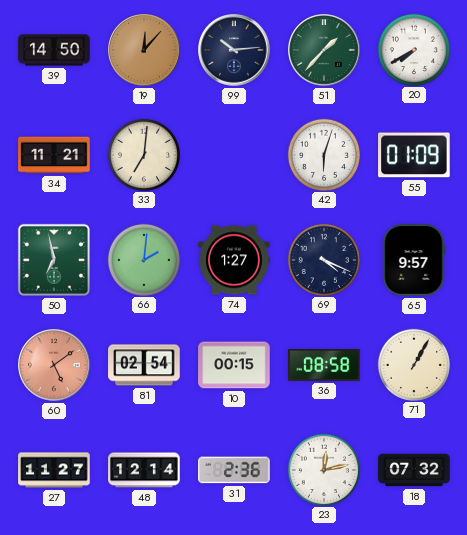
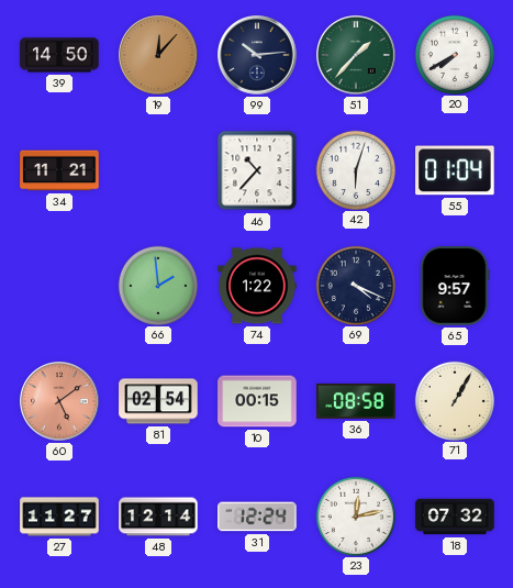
33: 7:01 -> none
46: none -> 10:37
55: 01:09 -> 01:04
50: 6:58 -> none
66: 2:01 -> 1:59
74: 1:27 -> 1:22
31: 2:36 -> 12:24
